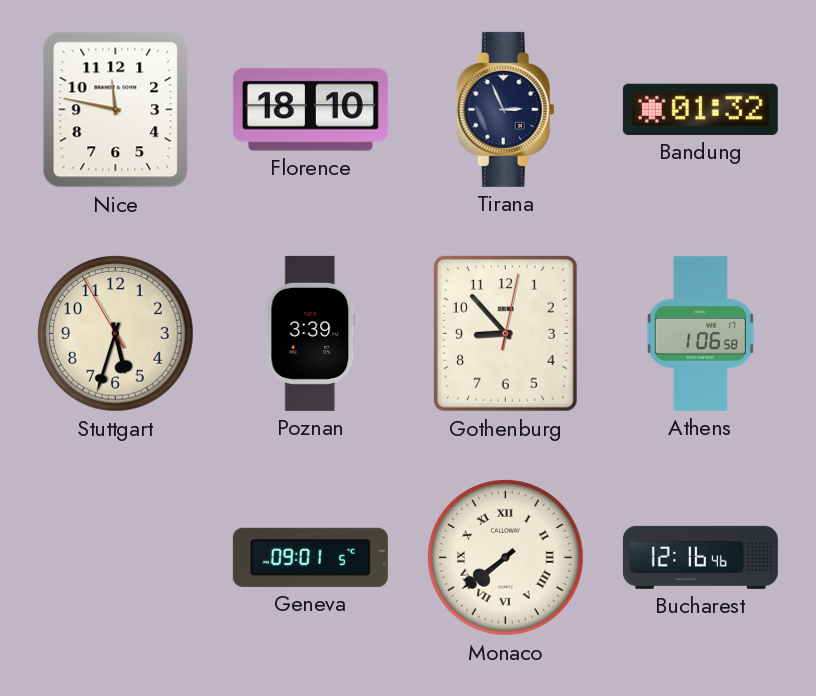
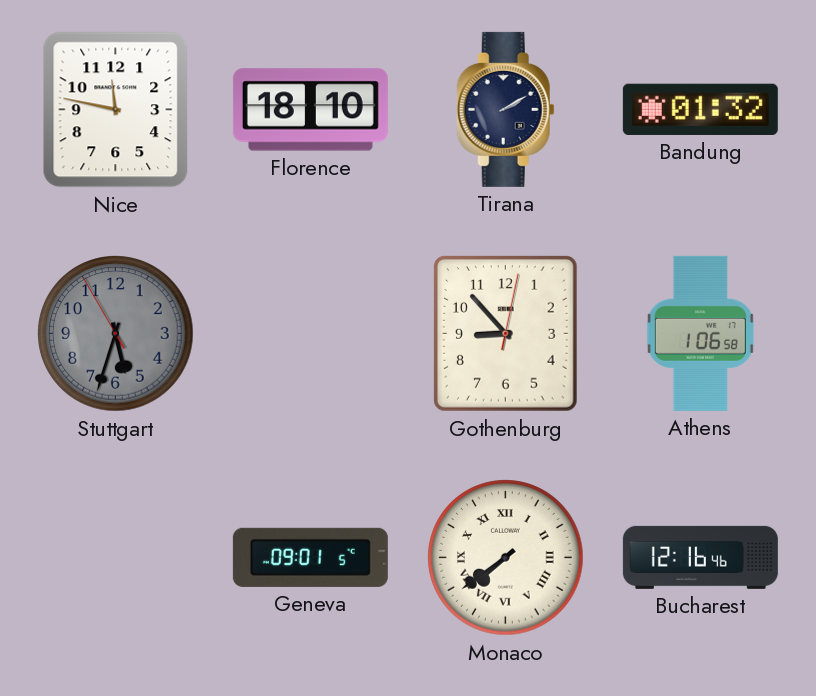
Tirana: 2:56 -> 2:10
Stuttgart dial: cream -> grey
Poznan: 3:39 -> none
